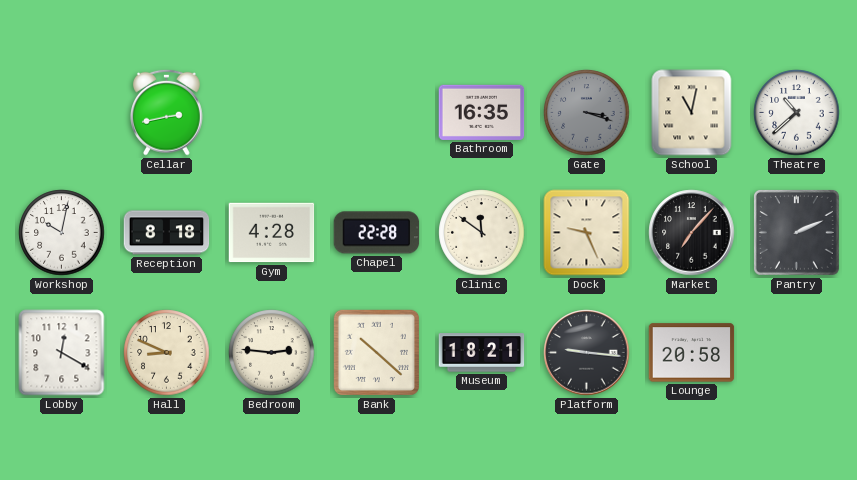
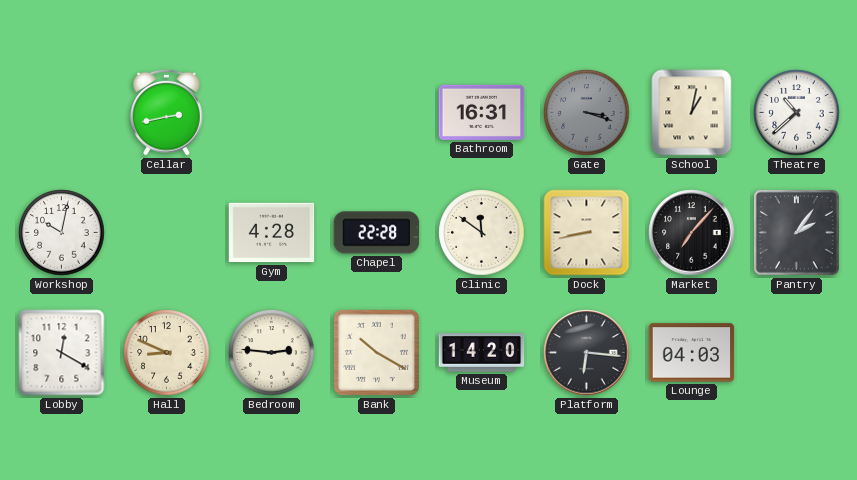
Bathroom: 16:35 -> 16:31
School: 11:02 -> 1:02
Reception: 8:18 -> none
Dock: 9:26 -> 8:43
Pantry: 2:11 -> 2:06
Bank: 10:22 -> 10:20
Museum: 18:21 -> 14:20
Platform: 9:16 -> 6:16
Lounge: 20:58 -> 04:03
